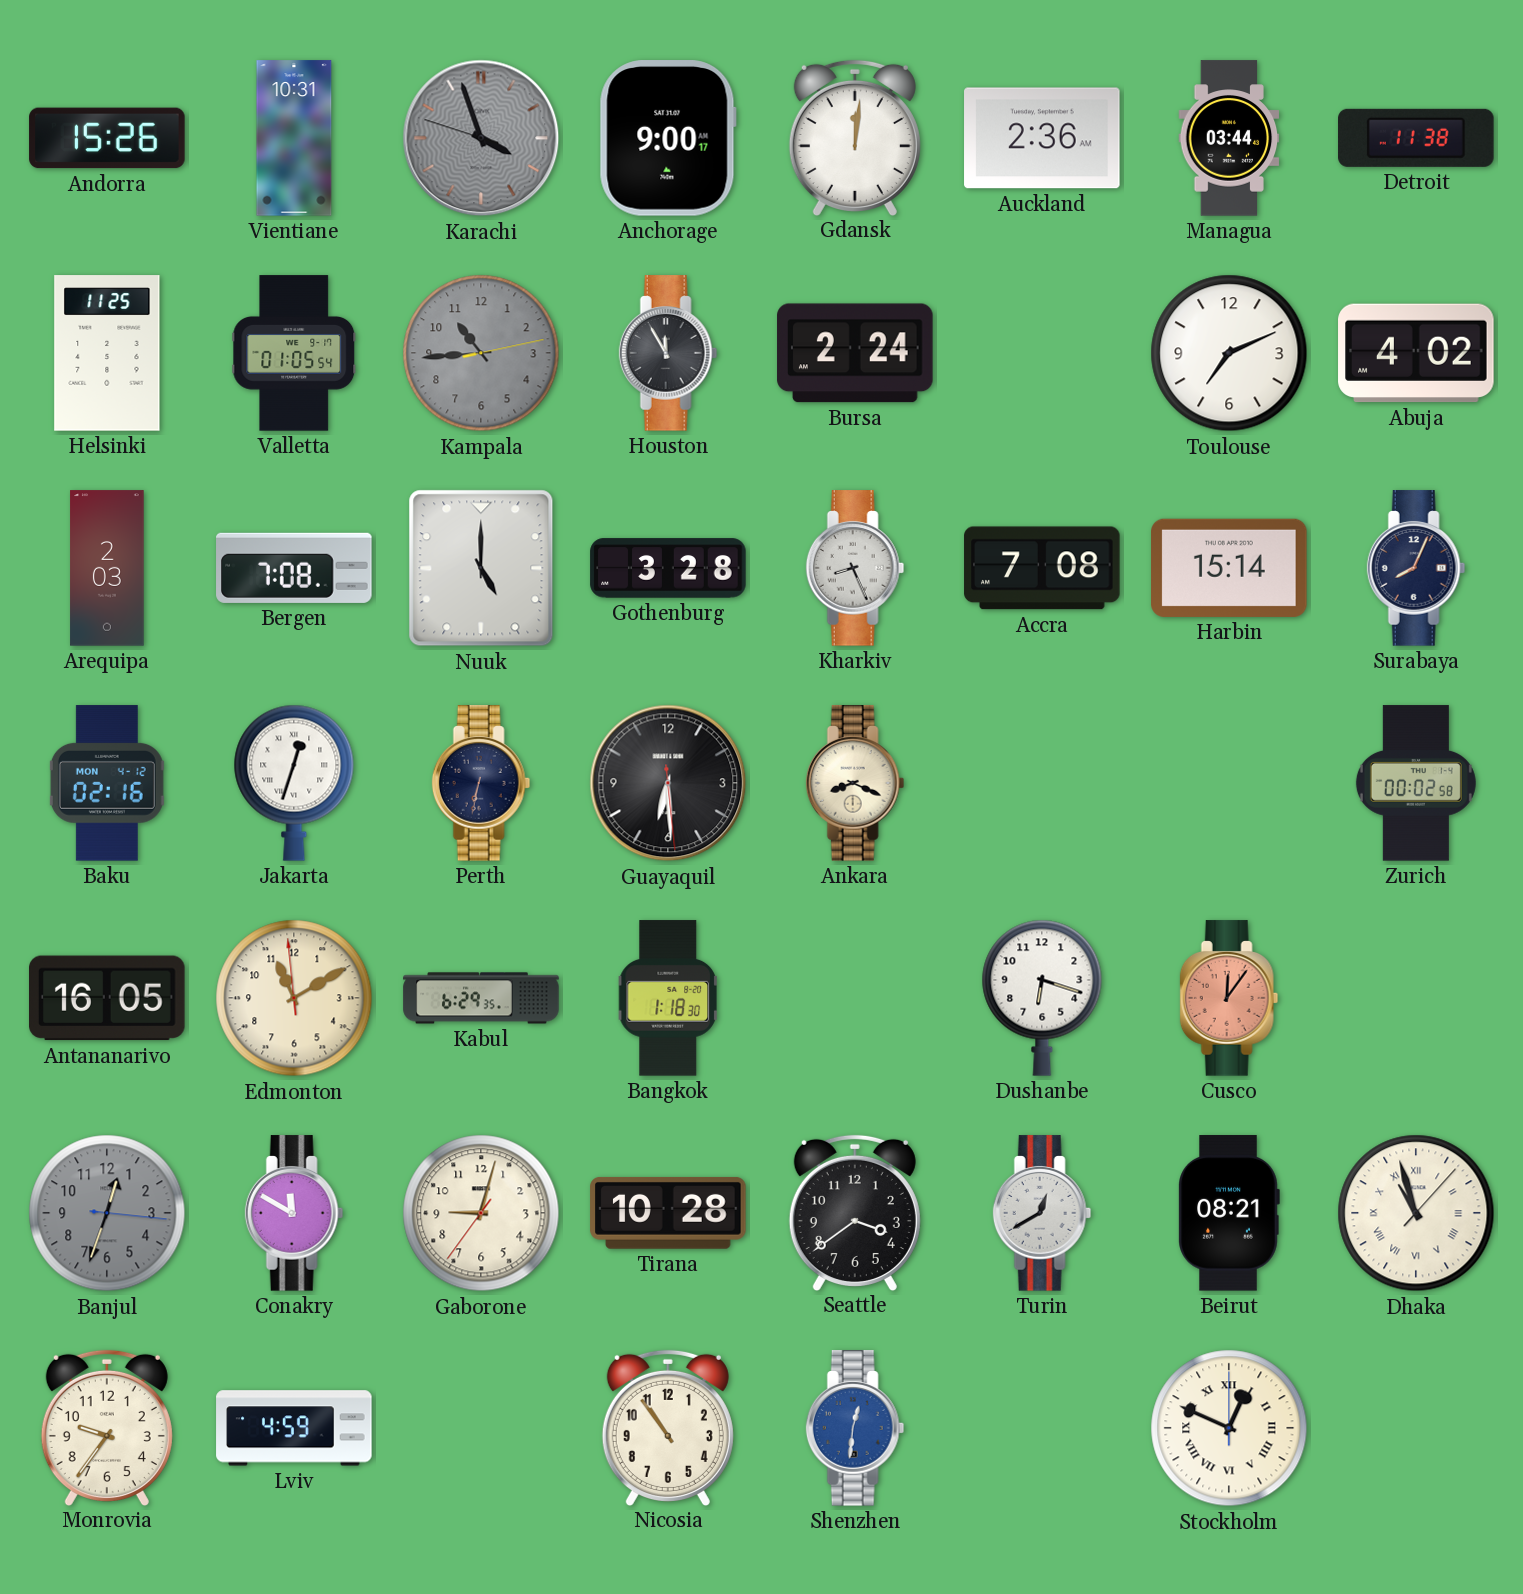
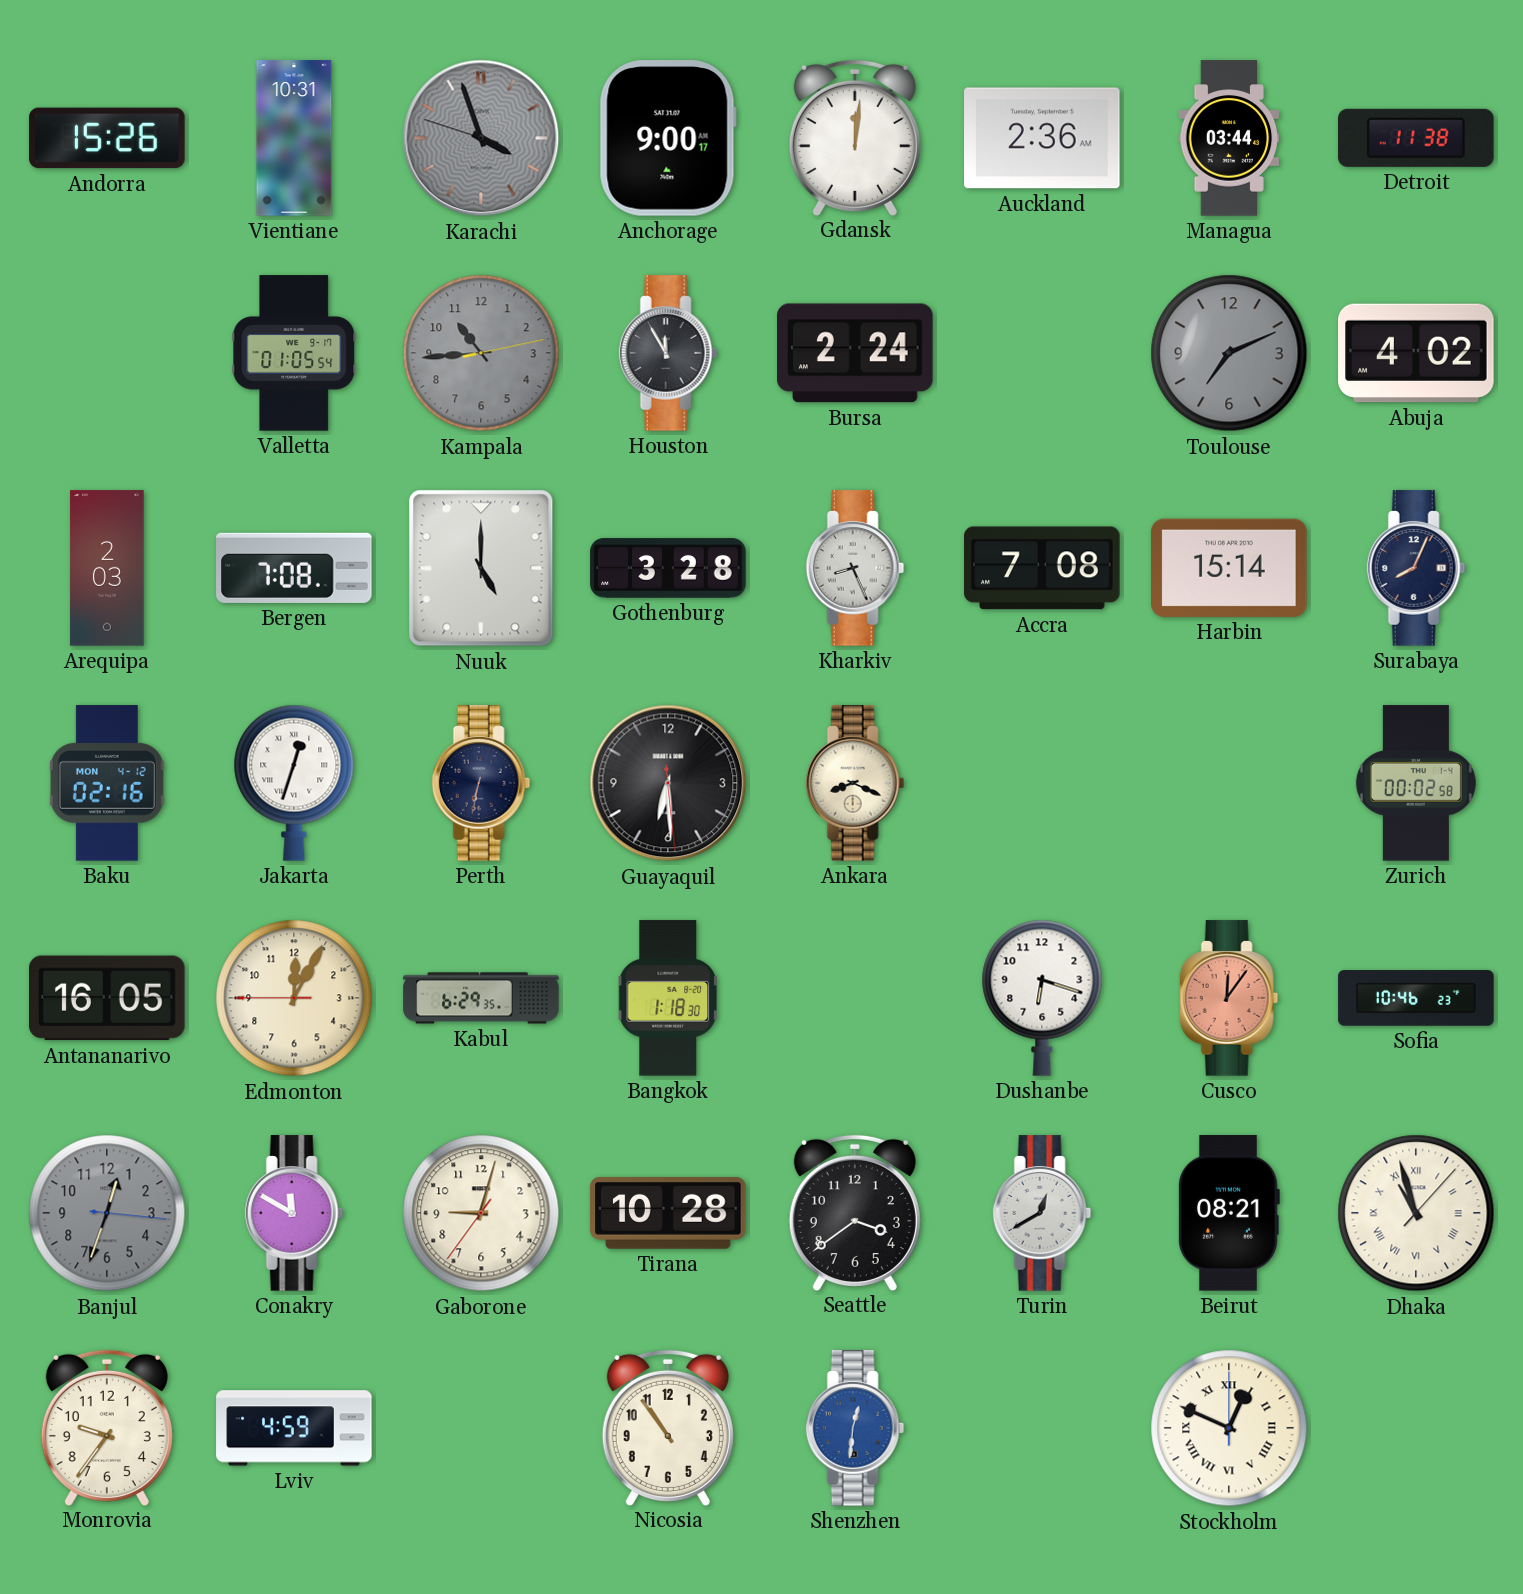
Helsinki: 11:25 -> none
Toulouse dial: white -> grey
Edmonton: 11:09 -> 12:04
Sofia: none -> 10:46
